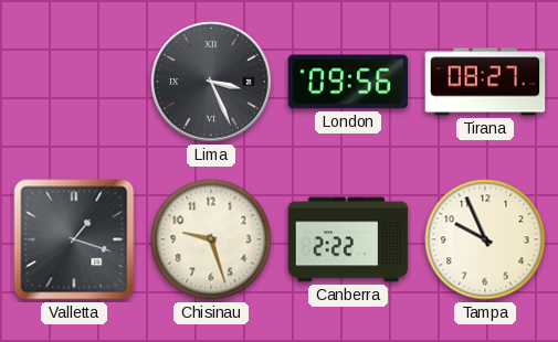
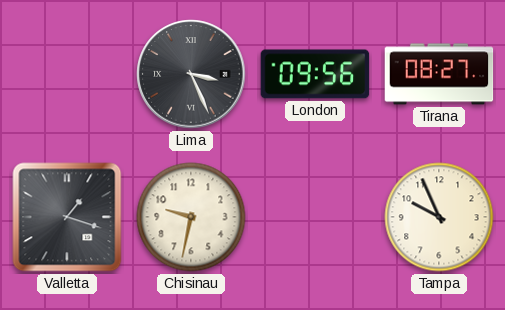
Chisinau: 9:27 -> 9:32
Canberra: 2:22 -> none
